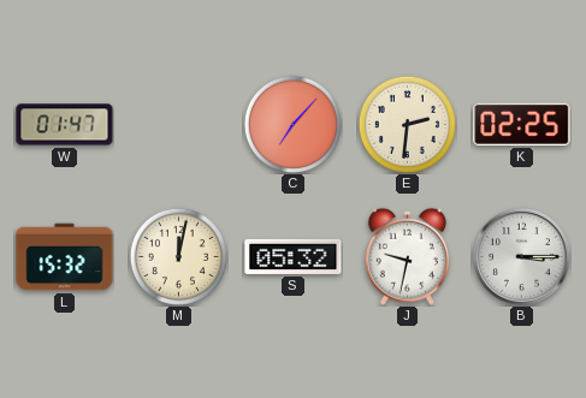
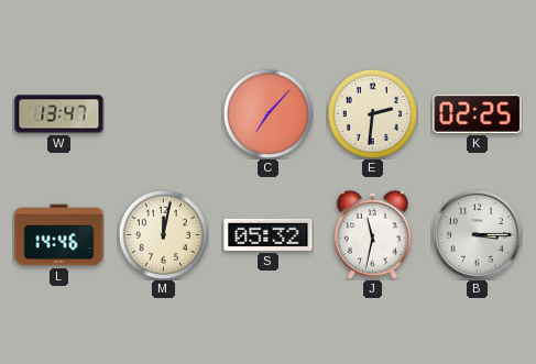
W: 01:47 -> 13:47
L: 15:32 -> 14:46
J: 9:32 -> 11:32
